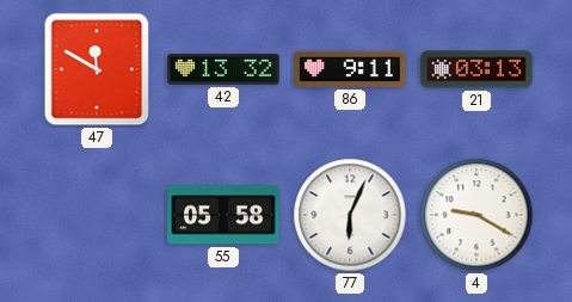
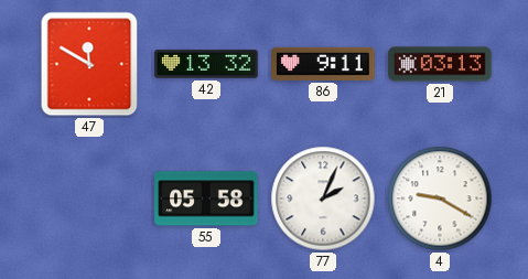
77: 6:04 -> 2:04
